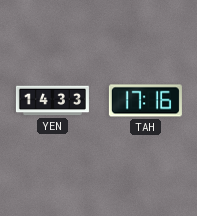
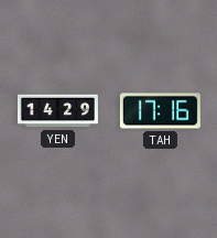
YEN: 14:33 -> 14:29
